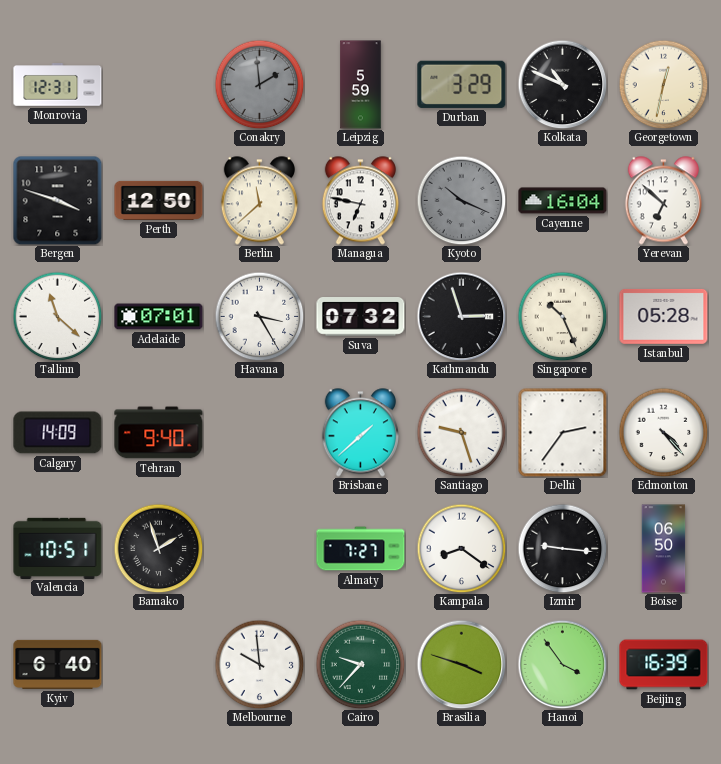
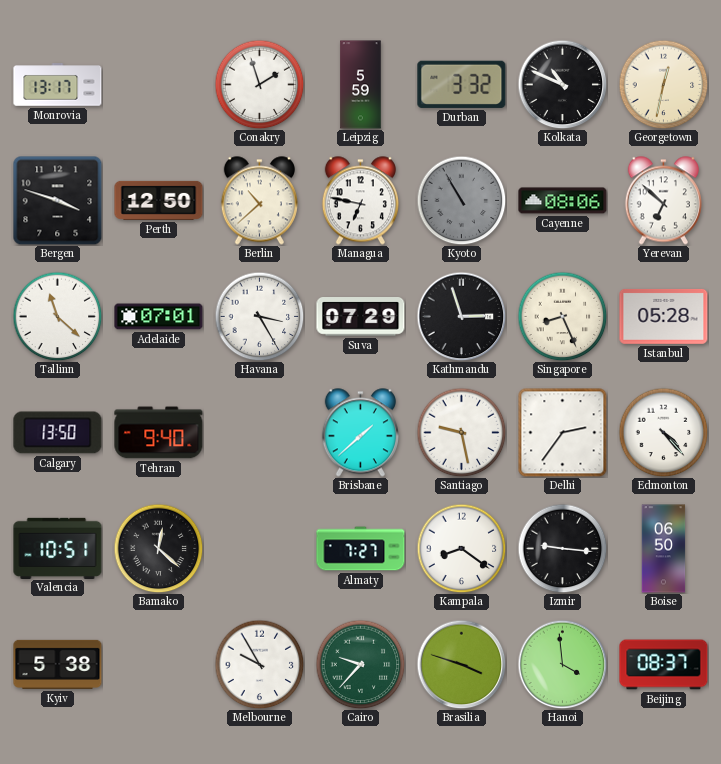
Monrovia: 12:31 -> 13:17
Conakry: 1:59 -> 1:57
Conakry dial: grey -> white
Durban: 3:29 -> 3:32
Berlin: 11:38 -> 10:38
Kyoto: 10:19 -> 10:55
Cayenne: 16:04 -> 08:06
Suva: 07:32 -> 07:29
Singapore: 10:26 -> 8:26
Calgary: 14:09 -> 13:50
Santiago: 9:27 -> 9:28
Bamako: 1:57 -> 12:22
Kyiv: 6:40 -> 5:38
Melbourne: 9:59 -> 9:55
Hanoi: 3:54 -> 3:59
Beijing: 16:39 -> 08:37
